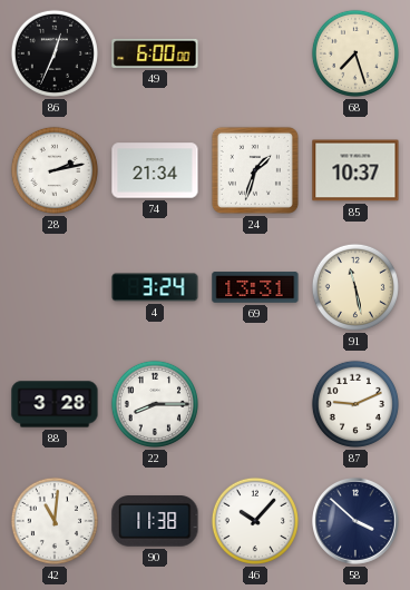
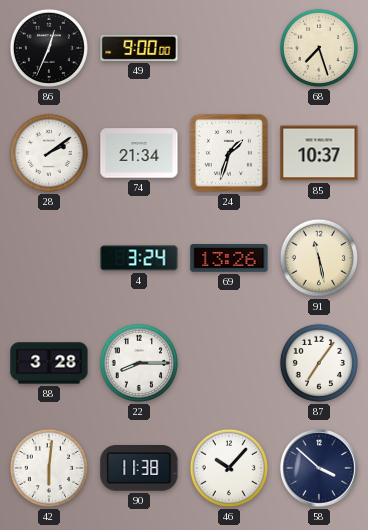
49: 6:00 -> 9:00
28: 2:13 -> 2:09
69: 13:31 -> 13:26
87: 9:11 -> 7:06
42: 11:01 -> 6:01
